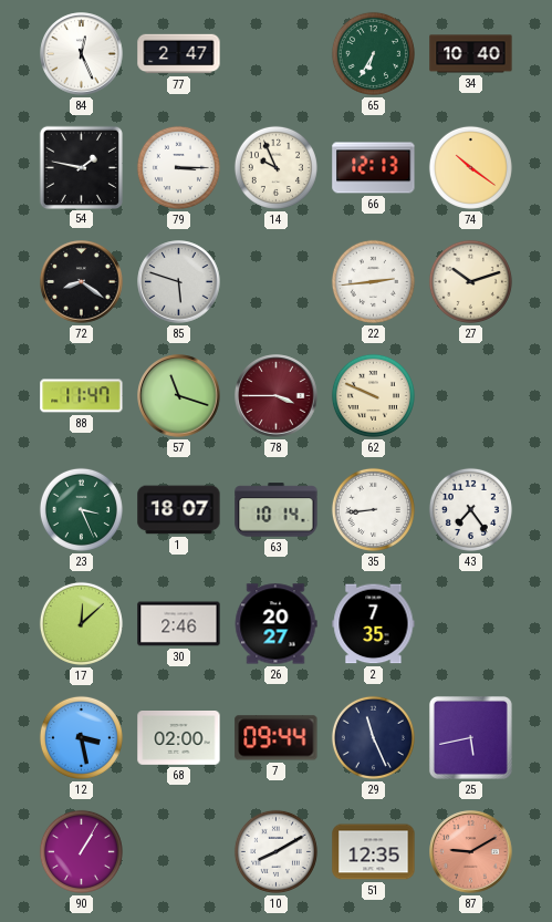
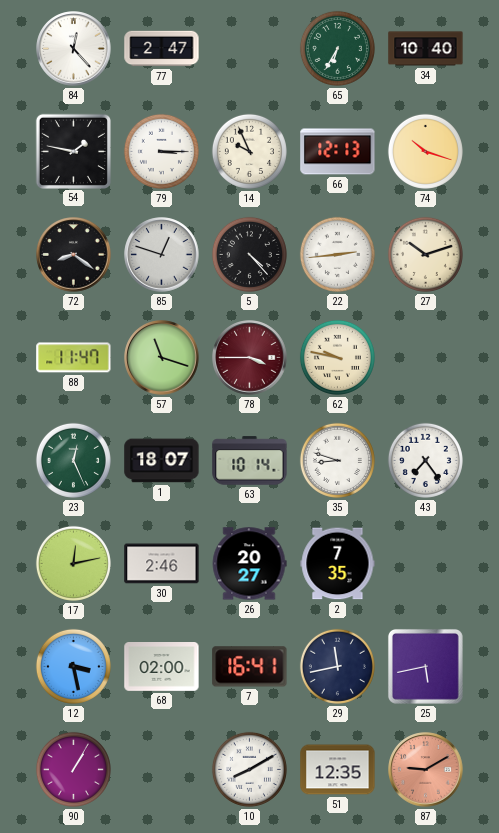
84: 12:26 -> 12:23
74: 10:21 -> 10:18
85: 5:48 -> 12:48
5: none -> 4:23
62: 9:49 -> 9:47
23: 3:26 -> 12:26
35: 8:44 -> 8:48
17: 12:08 -> 12:13
7: 09:44 -> 16:41
29: 11:26 -> 11:43
